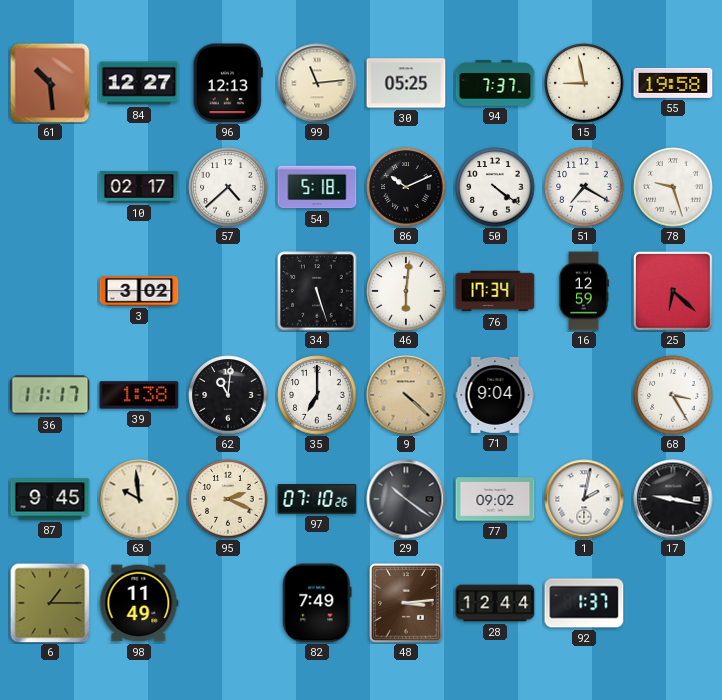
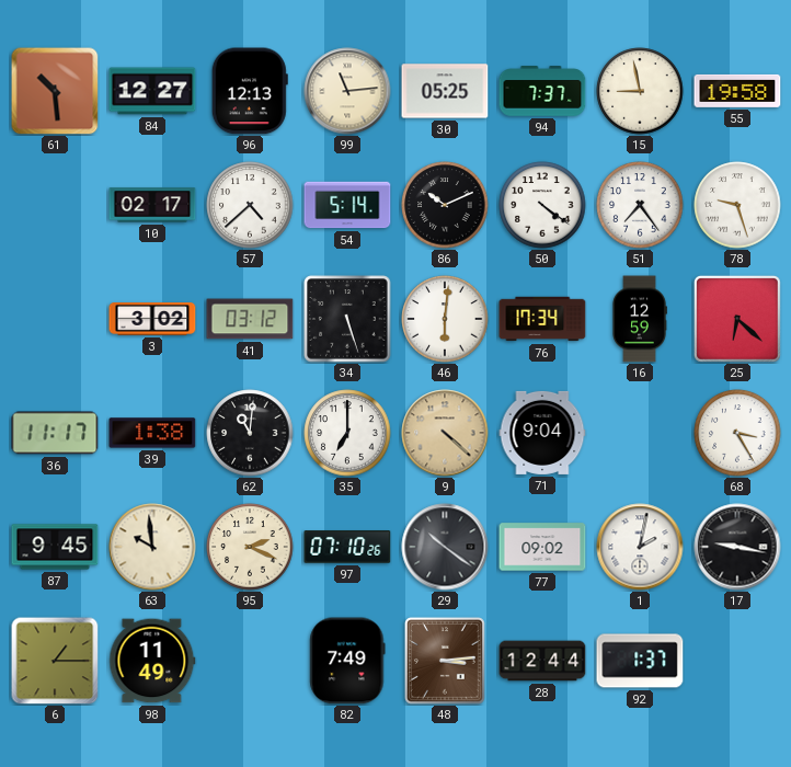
54: 5:18 -> 5:14
51: 7:20 -> 7:24
41: none -> 03:12
